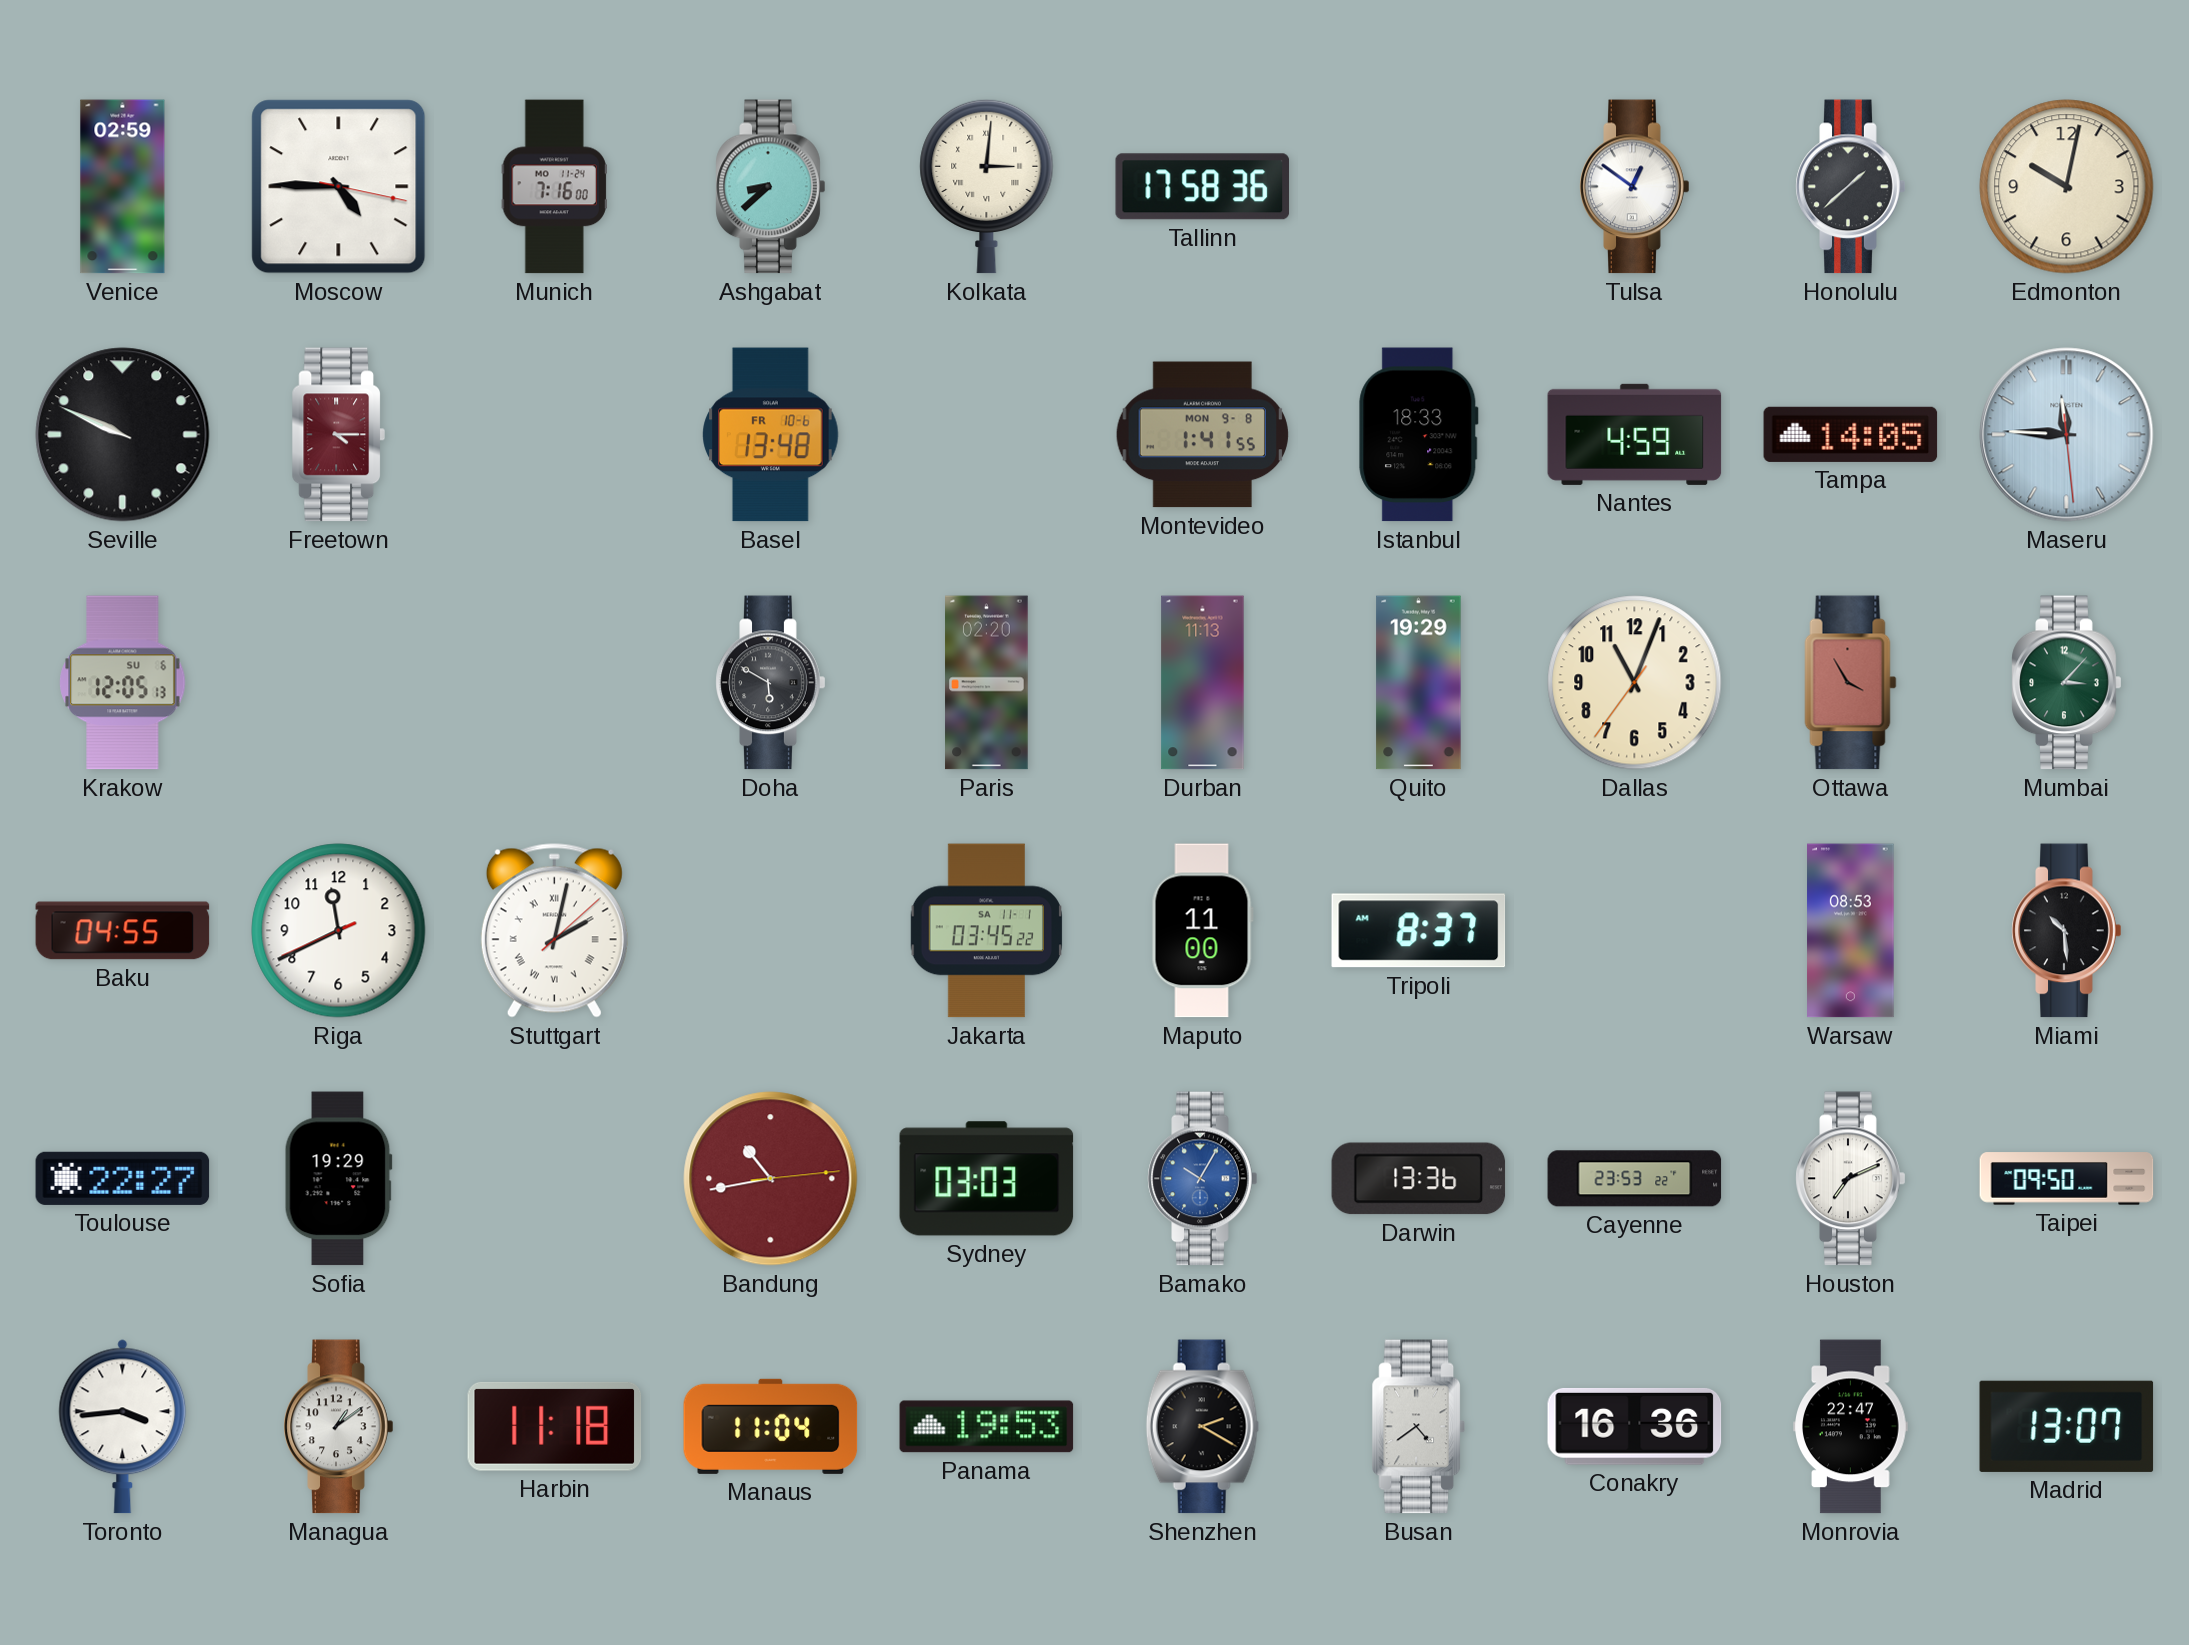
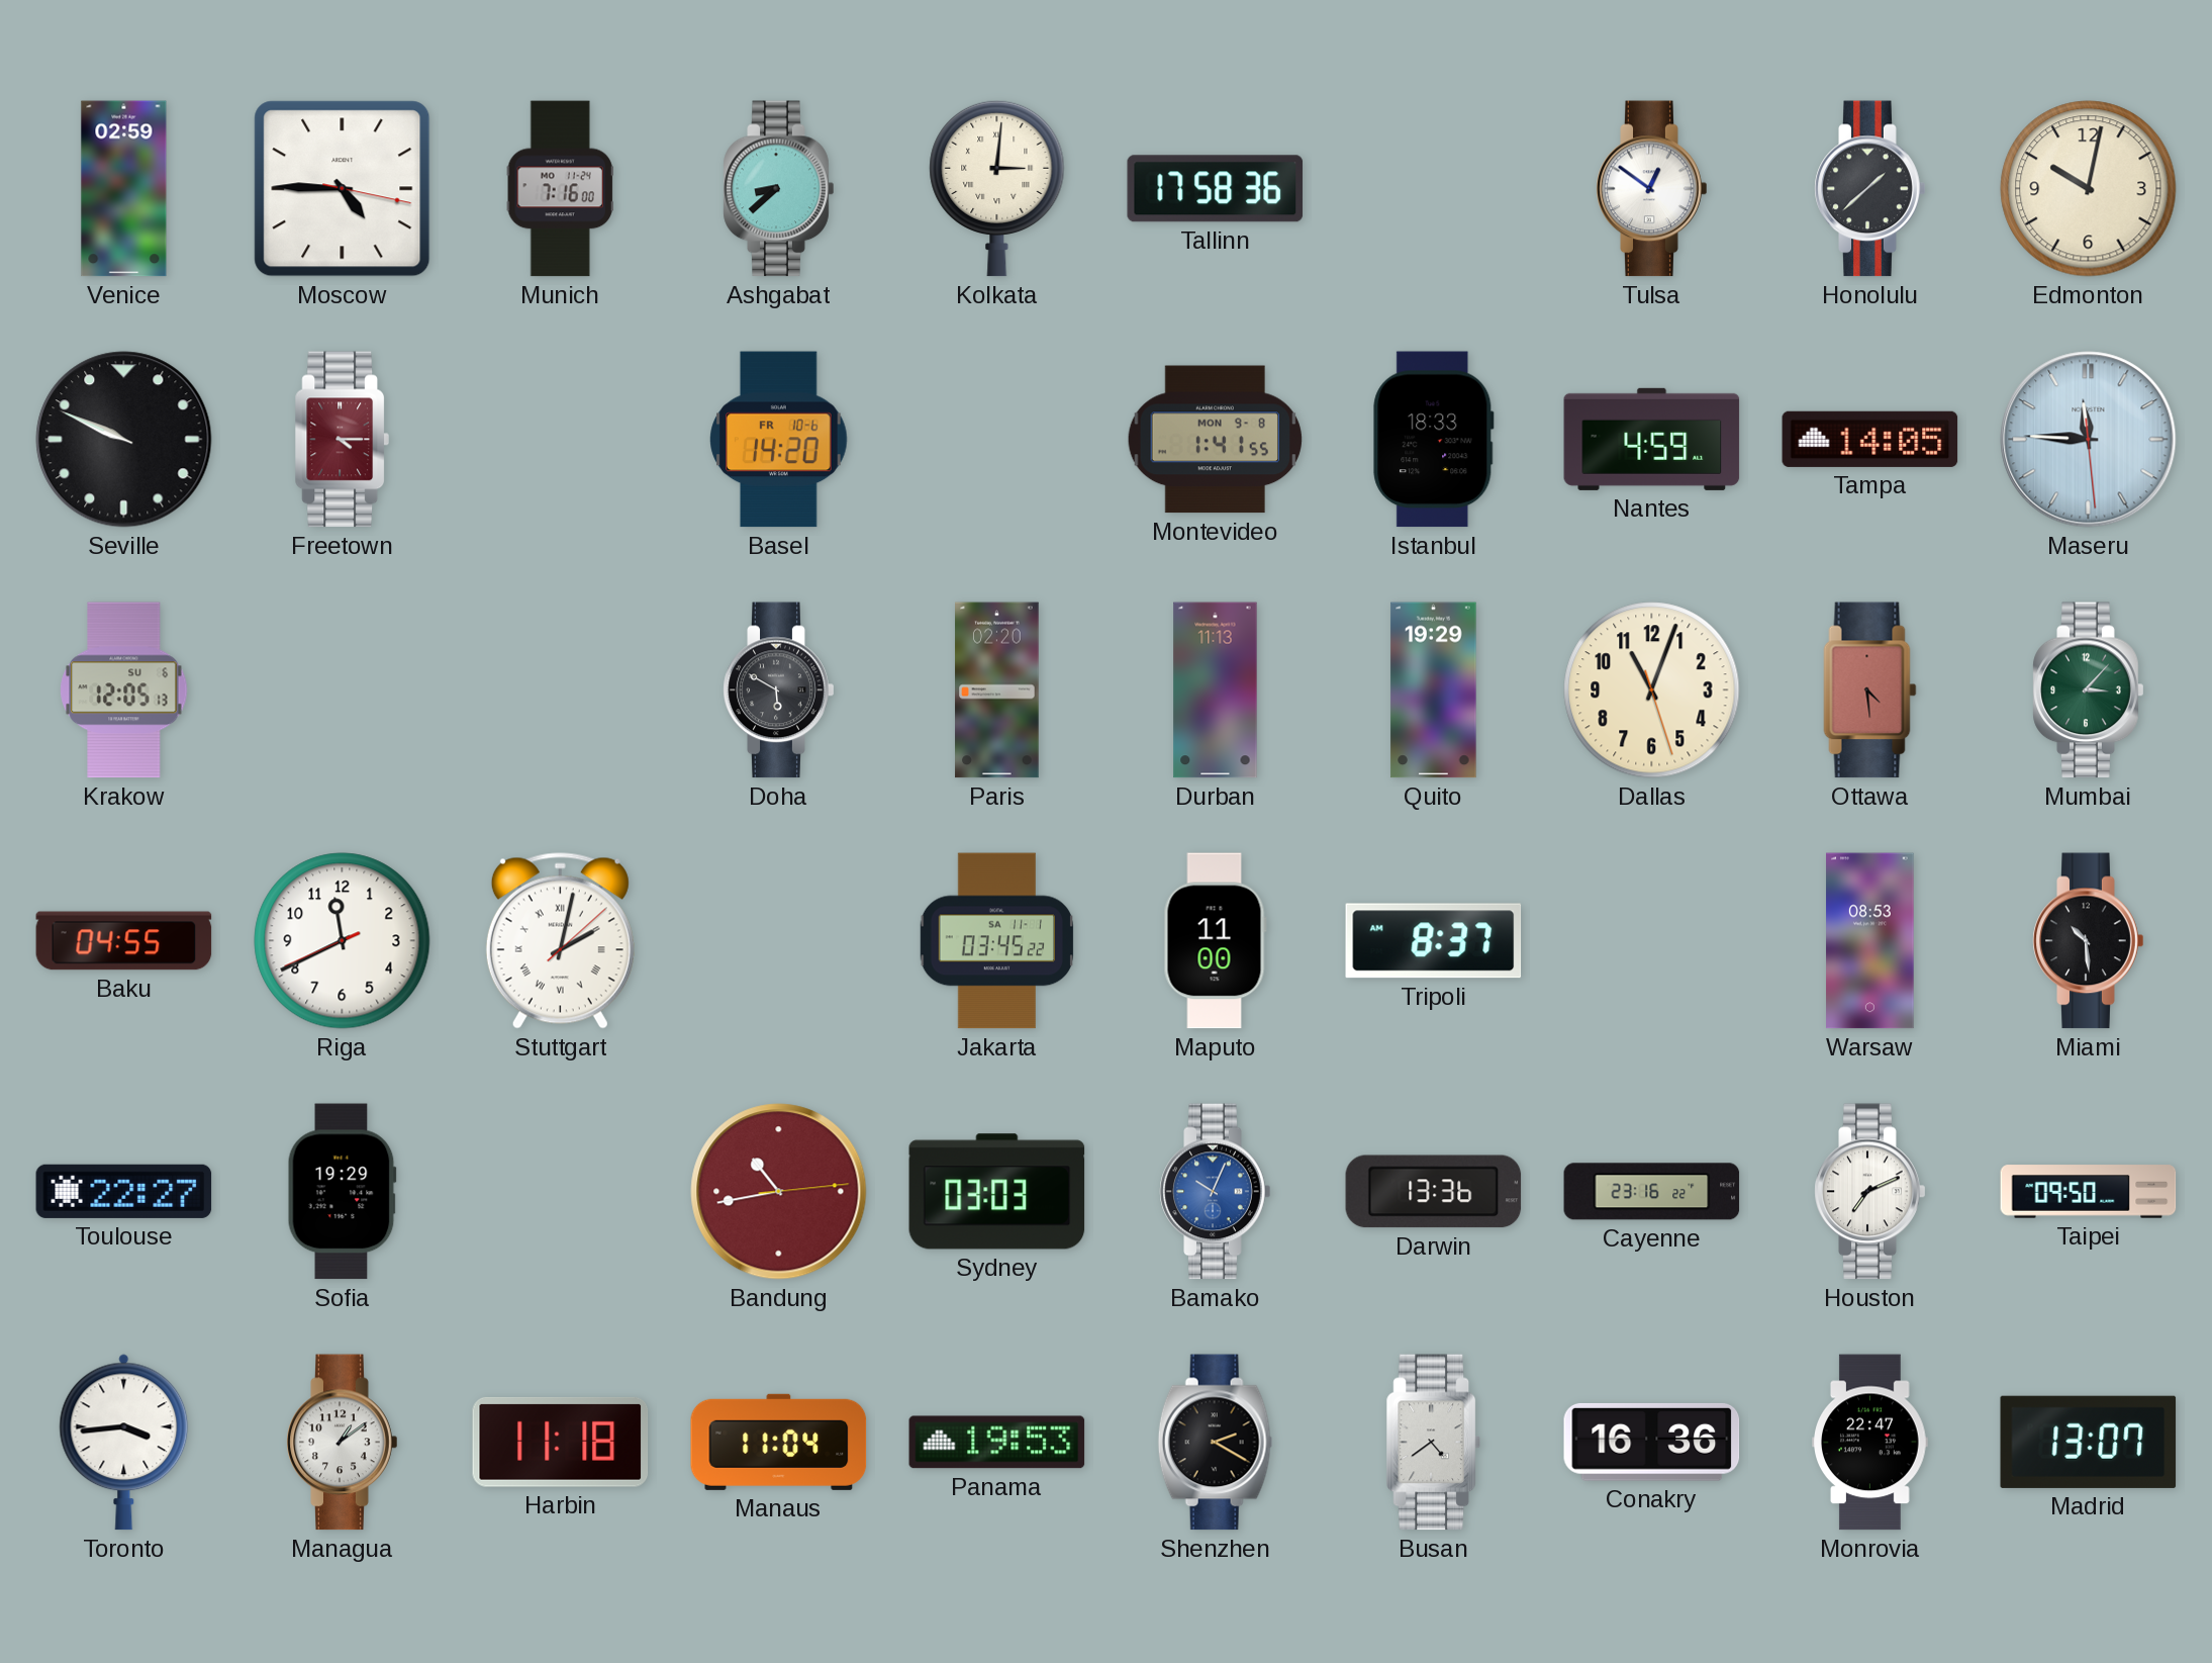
Basel: 13:48 -> 14:20
Dallas: 11:03:36 -> 11:03:27
Ottawa: 3:55 -> 4:29
Bamako: 10:05 -> 10:04
Cayenne: 23:53 -> 23:16
